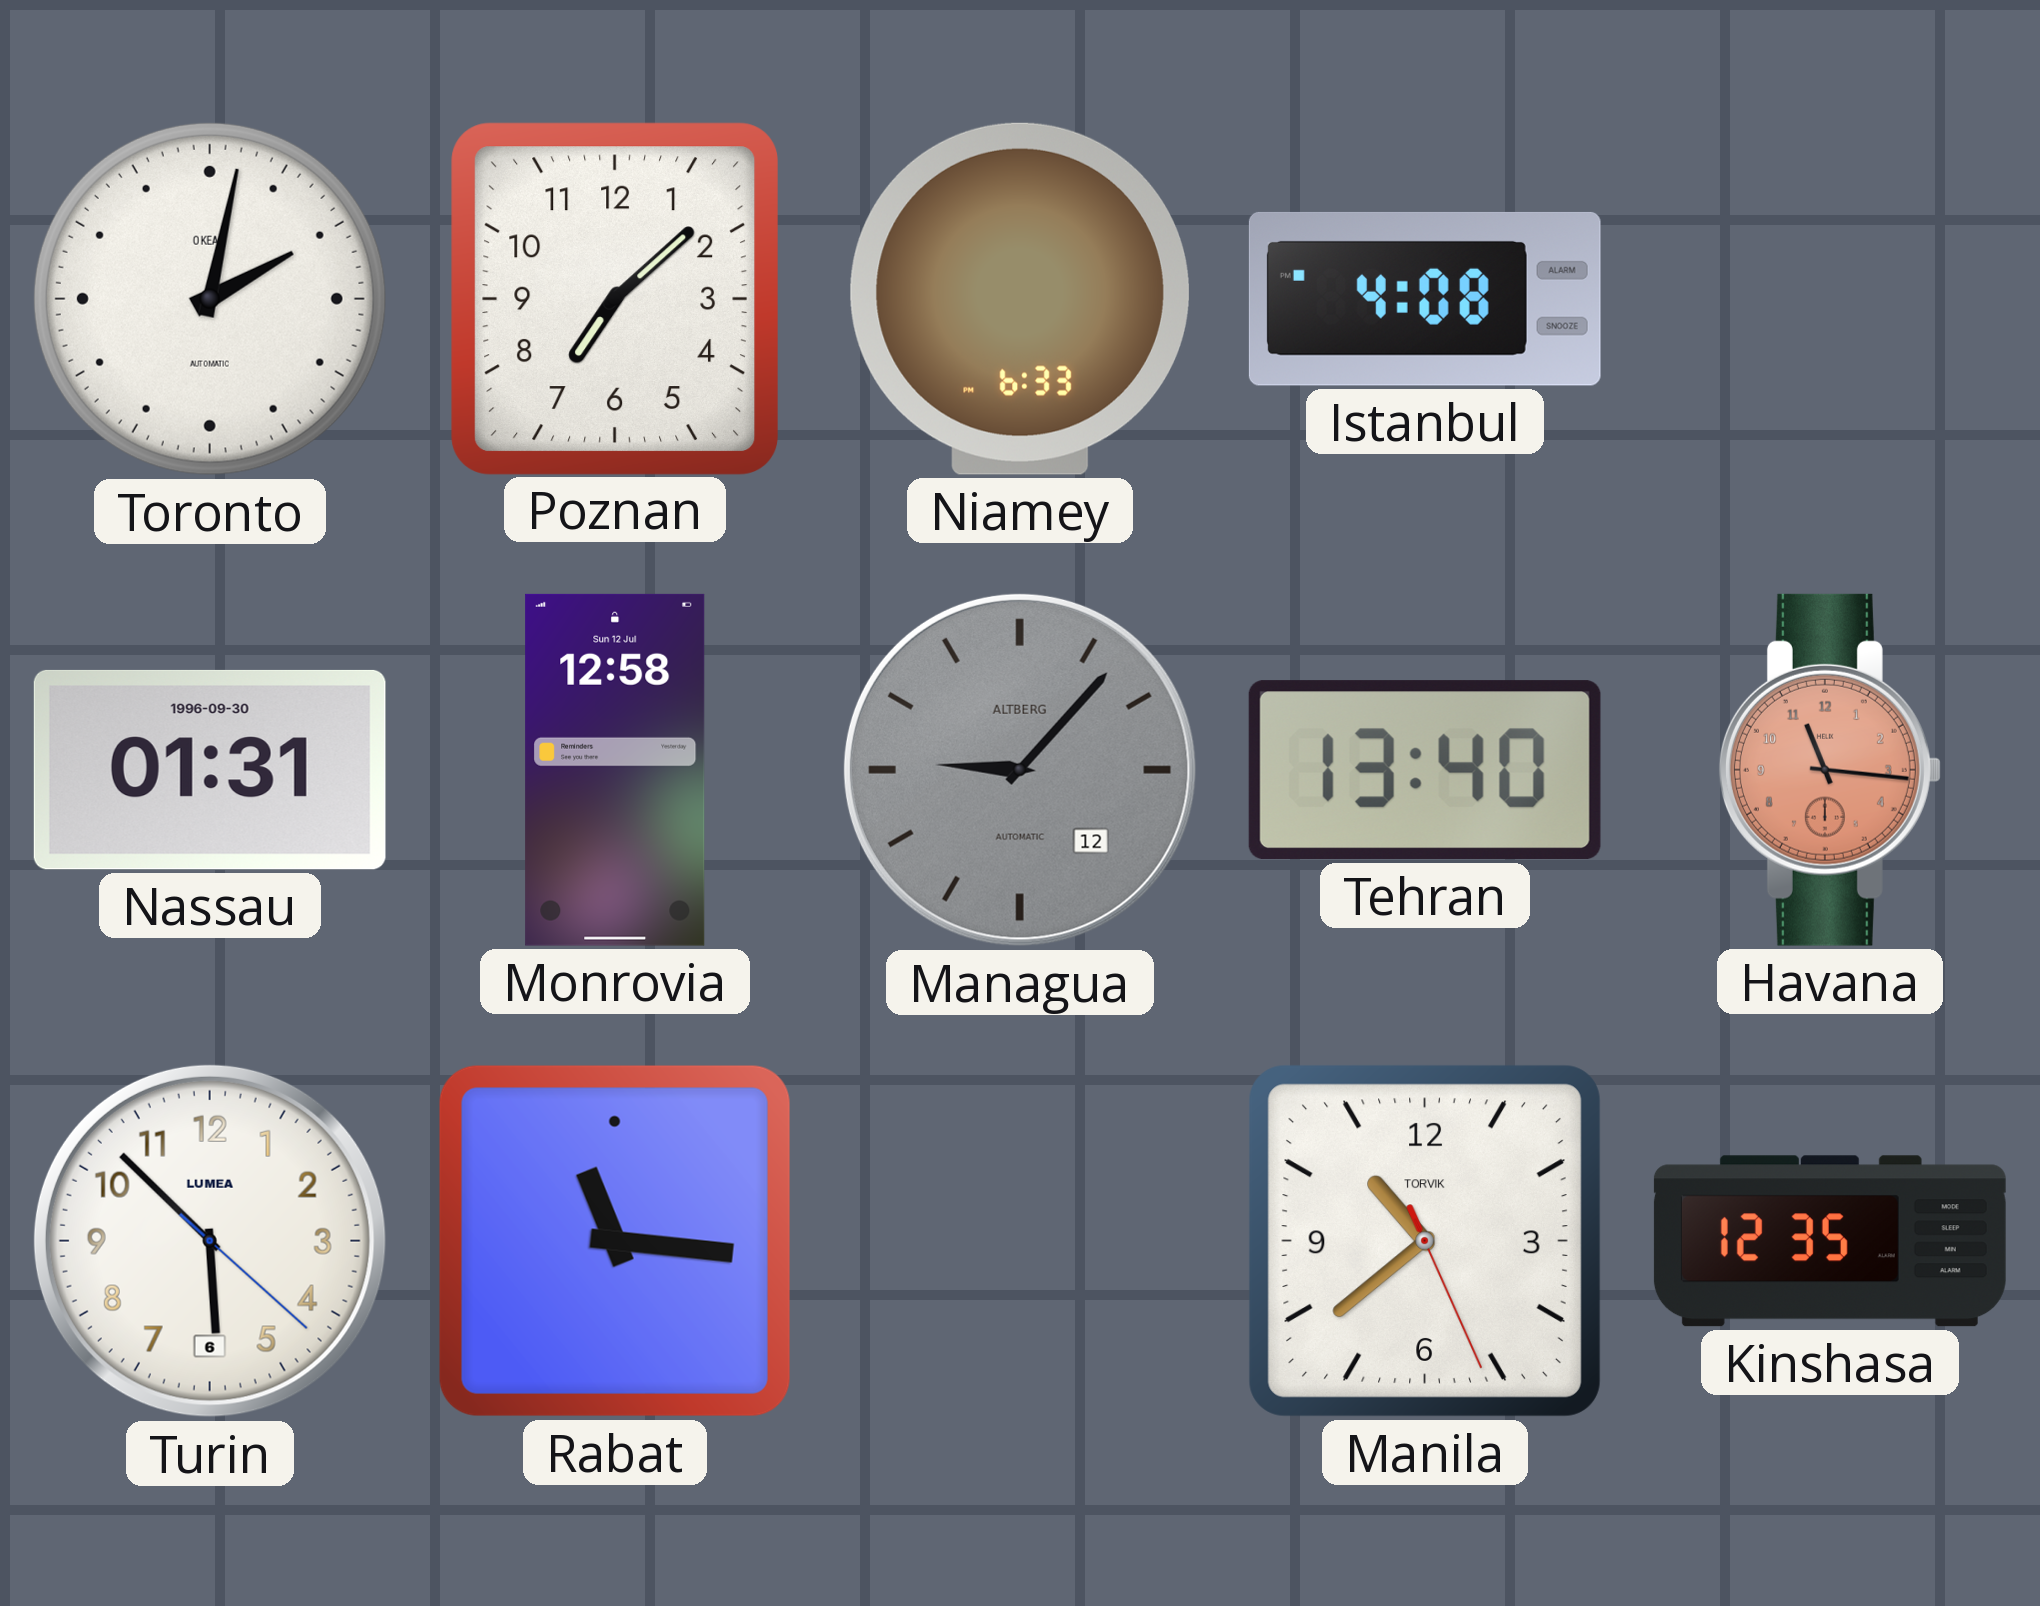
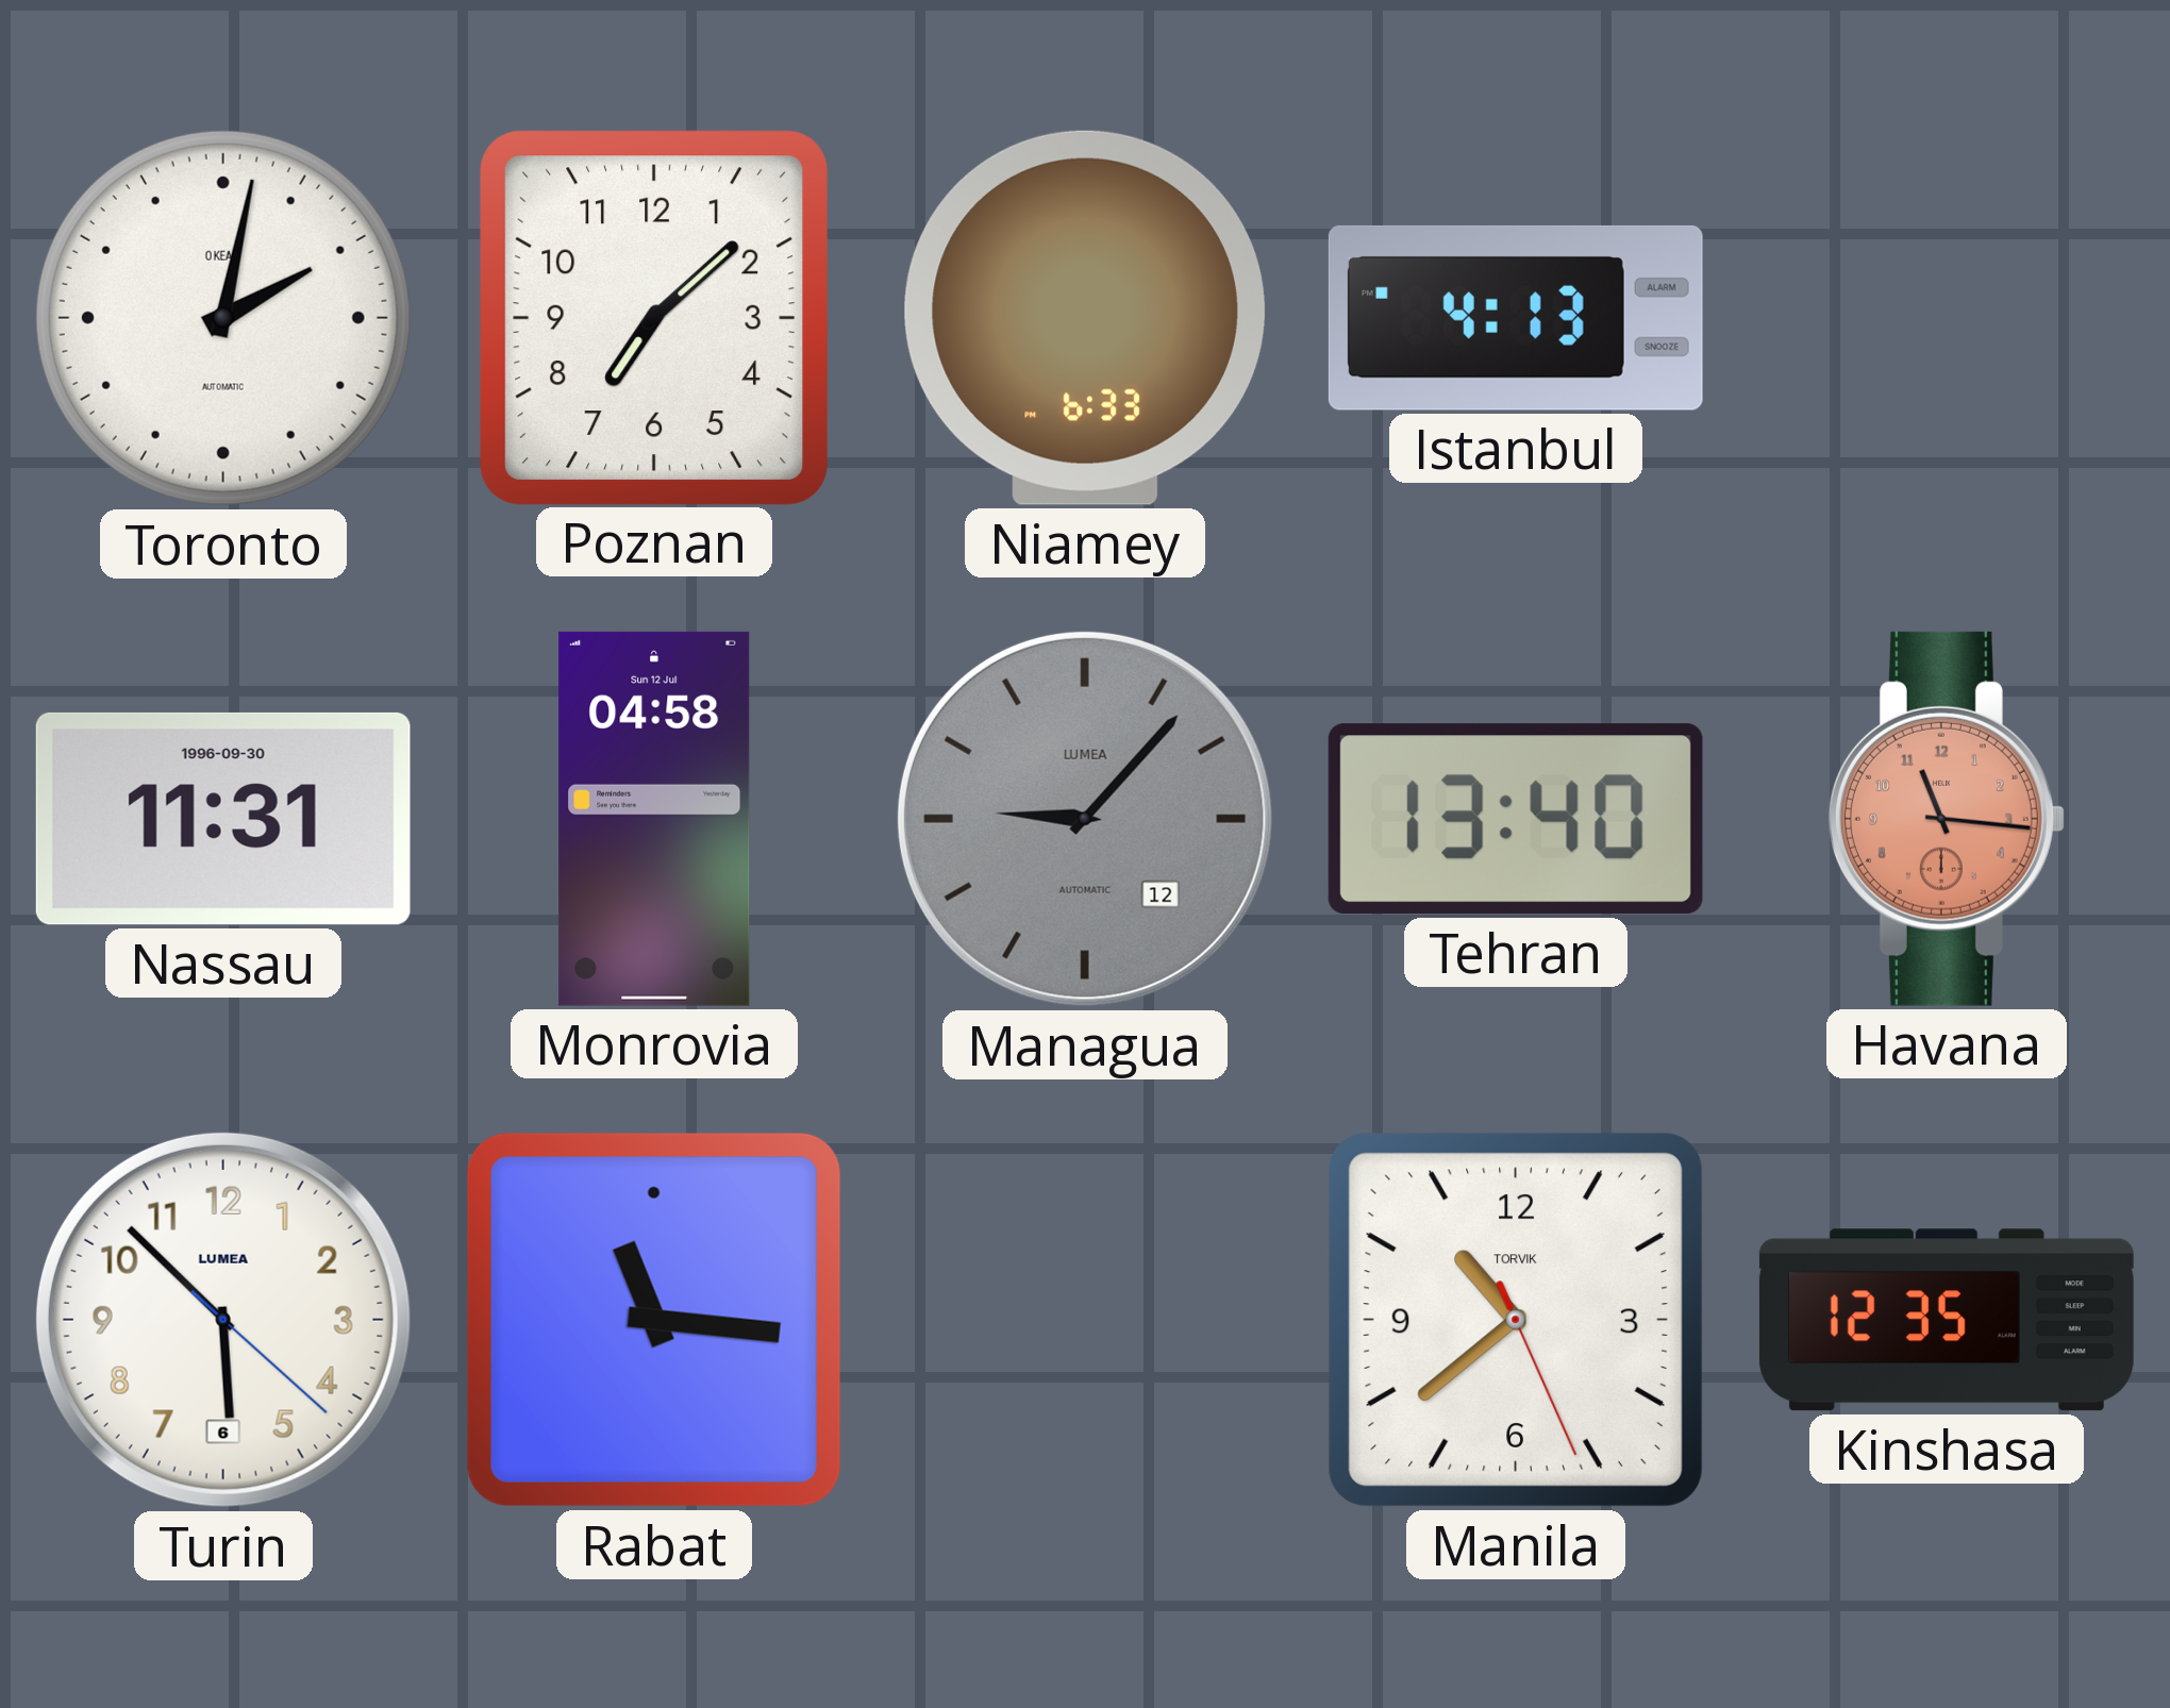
Istanbul: 4:08 -> 4:13
Nassau: 01:31 -> 11:31
Monrovia: 12:58 -> 04:58
Managua brand: ALTBERG -> LUMEA
